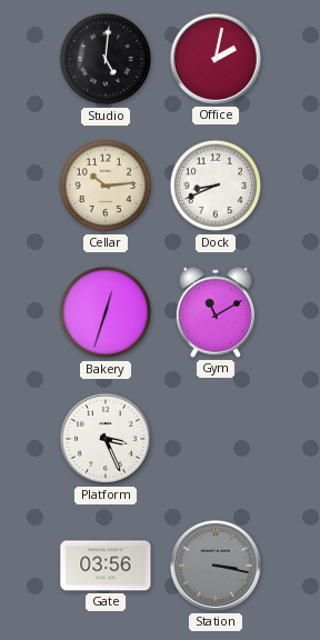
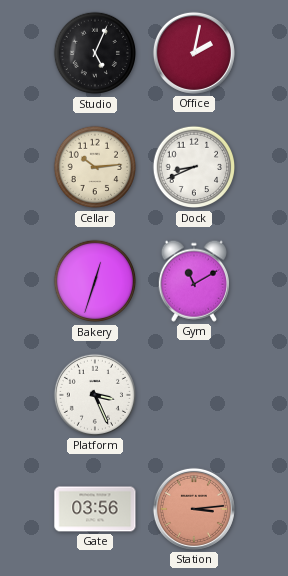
Studio: 5:01 -> 5:04
Station: 3:17 -> 3:14
Station dial: grey -> salmon
